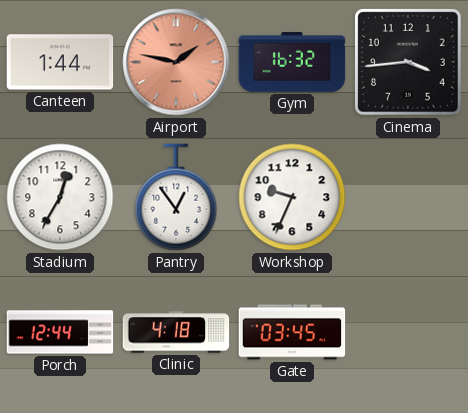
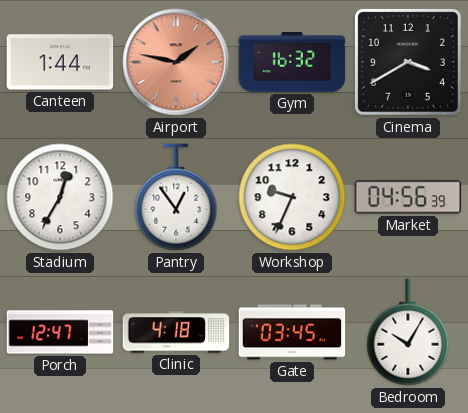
Cinema: 3:44 -> 3:40
Market: none -> 04:56
Porch: 12:44 -> 12:47
Bedroom: none -> 10:05
